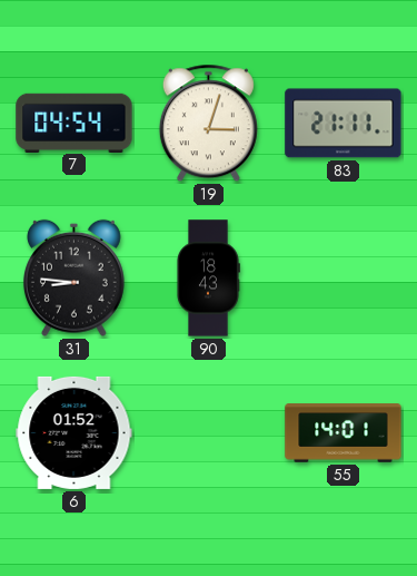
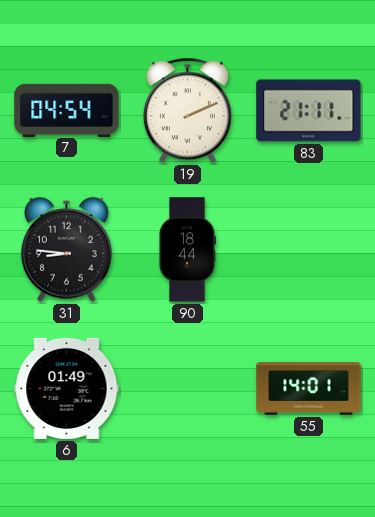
19: 3:03 -> 2:11
90: 18:43 -> 18:44
6: 01:52 -> 01:49
